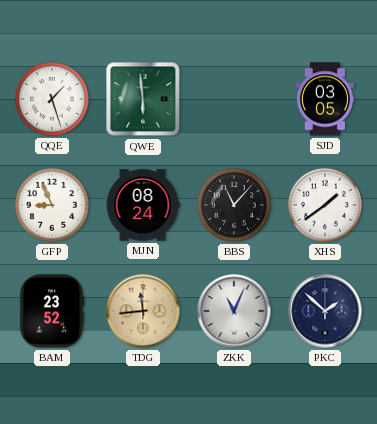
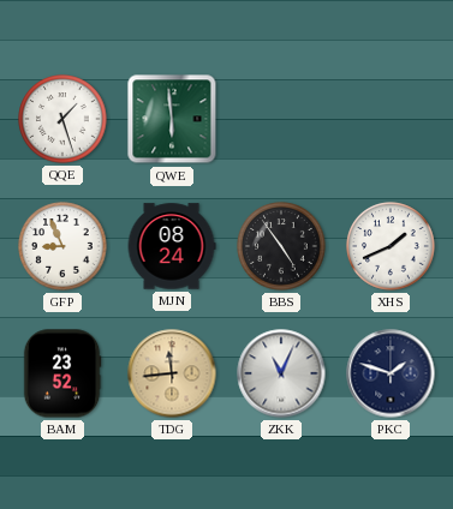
SJD: 03:05 -> none
BBS: 11:07 -> 4:54
XHS: 1:39 -> 1:41
PKC: 1:52 -> 1:48
